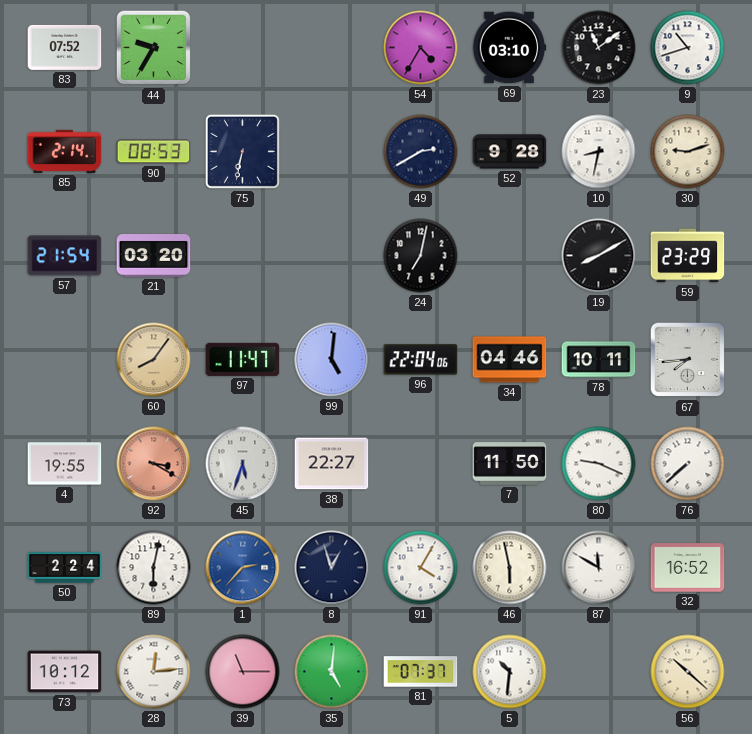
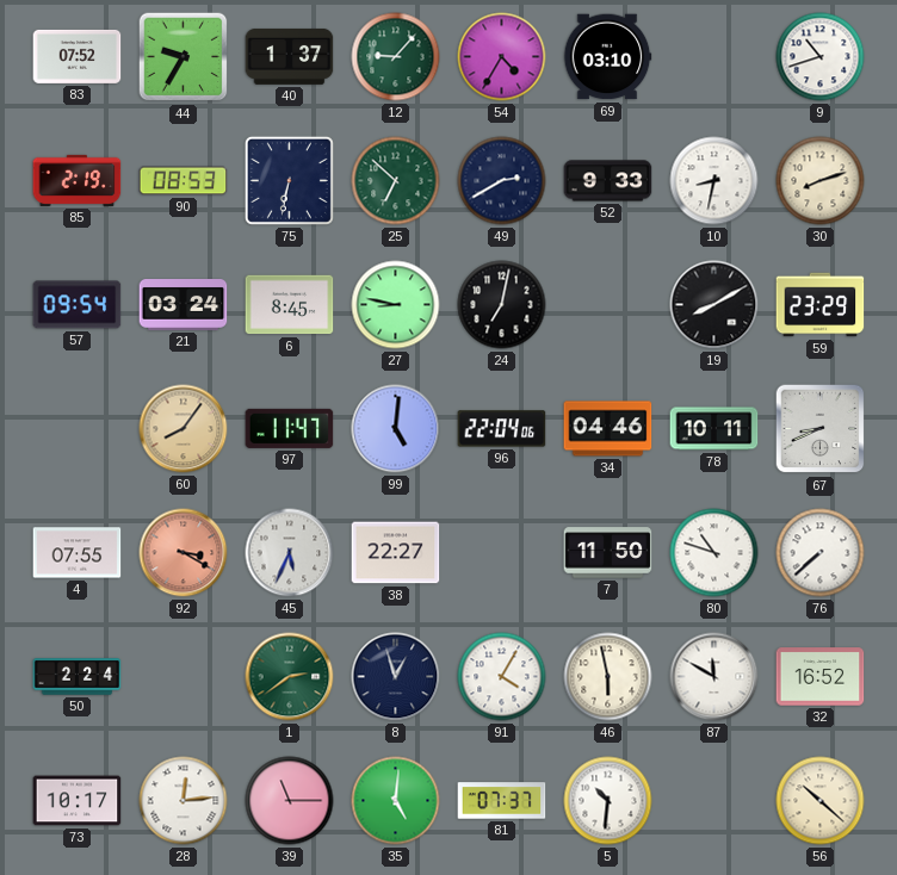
40: none -> 1:37
12: none -> 9:07
23: 11:09 -> none
85: 2:14 -> 2:19
25: none -> 6:52
52: 9:28 -> 9:33
30: 9:12 -> 8:12
57: 21:54 -> 09:54
21: 03:20 -> 03:24
6: none -> 8:45
27: none -> 8:47
67: 7:44 -> 8:41
4: 19:55 -> 07:55
45: 5:33 -> 5:34
80: 9:19 -> 10:48
89: 6:02 -> none
1: 2:37 -> 2:39
1 dial: blue -> green
73: 10:12 -> 10:17
